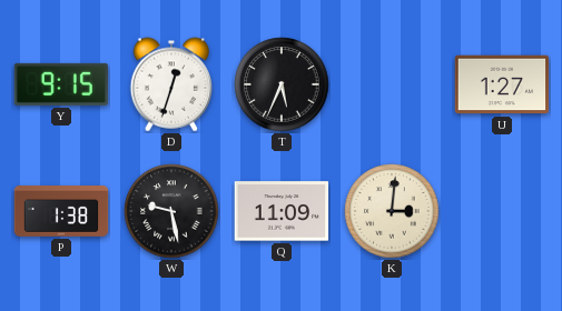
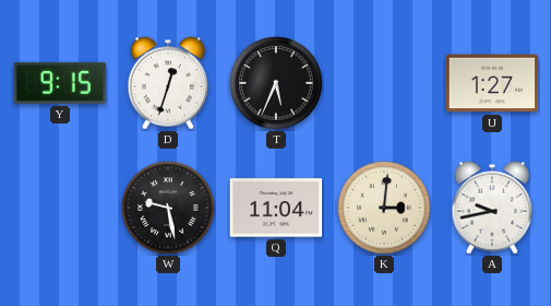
P: 1:38 -> none
Q: 11:09 -> 11:04
A: none -> 9:43
